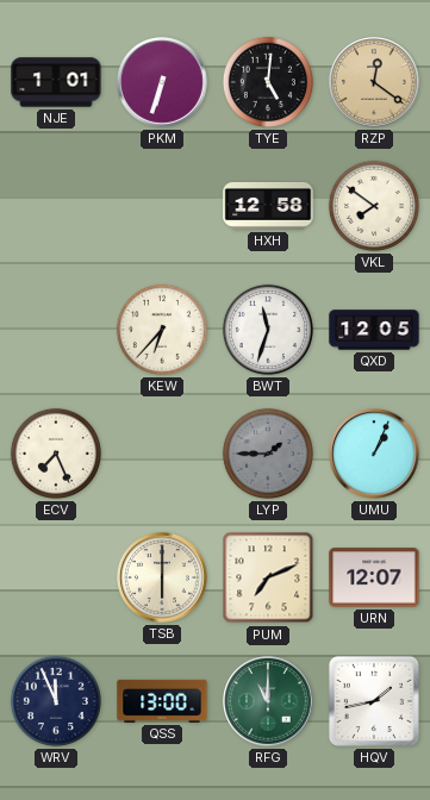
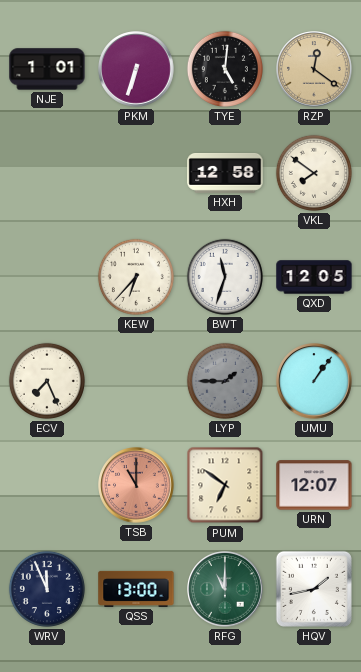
UMU: 1:04 -> 1:06
TSB: 6:00 -> 11:00
TSB dial: cream -> salmon
PUM: 7:11 -> 6:51
